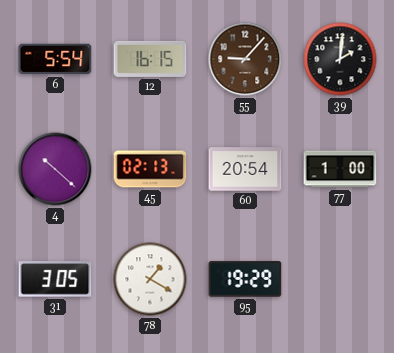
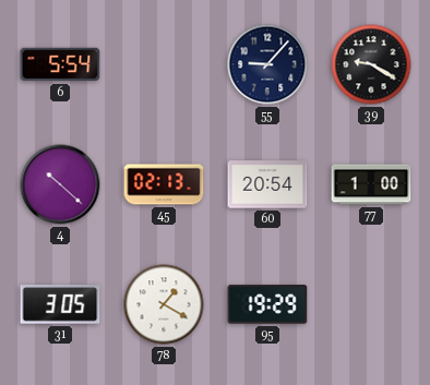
12: 16:15 -> none
55 dial: brown -> navy
39: 2:01 -> 9:20
